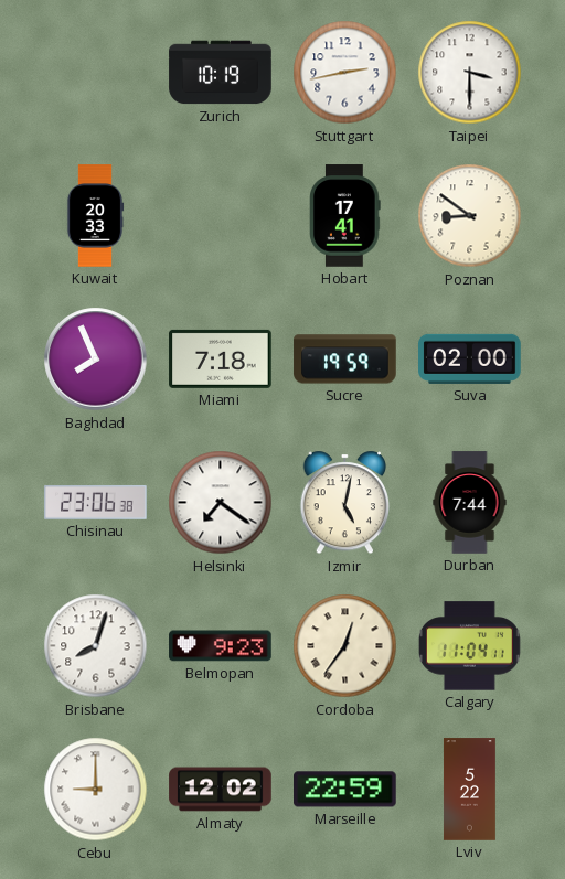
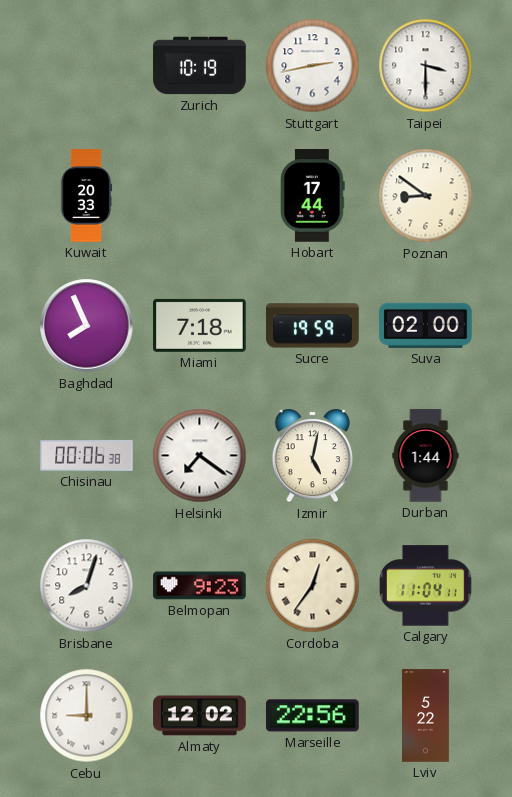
Hobart: 17:41 -> 17:44
Chisinau: 23:06 -> 00:06
Durban: 7:44 -> 1:44
Marseille: 22:59 -> 22:56
